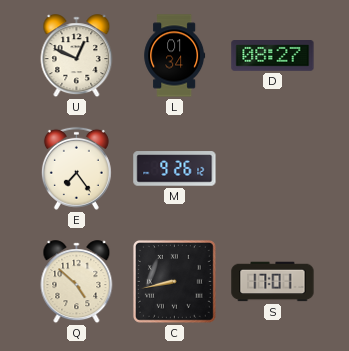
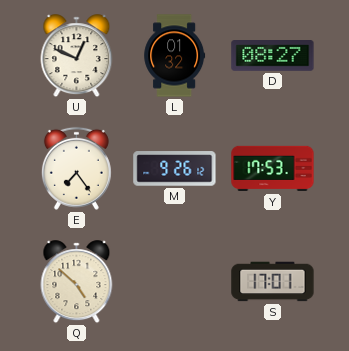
L: 01:34 -> 01:32
Y: none -> 17:53
C: 8:43 -> none
